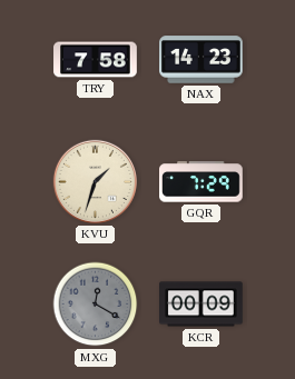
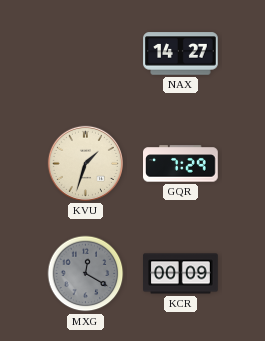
TRY: 7:58 -> none
NAX: 14:23 -> 14:27
